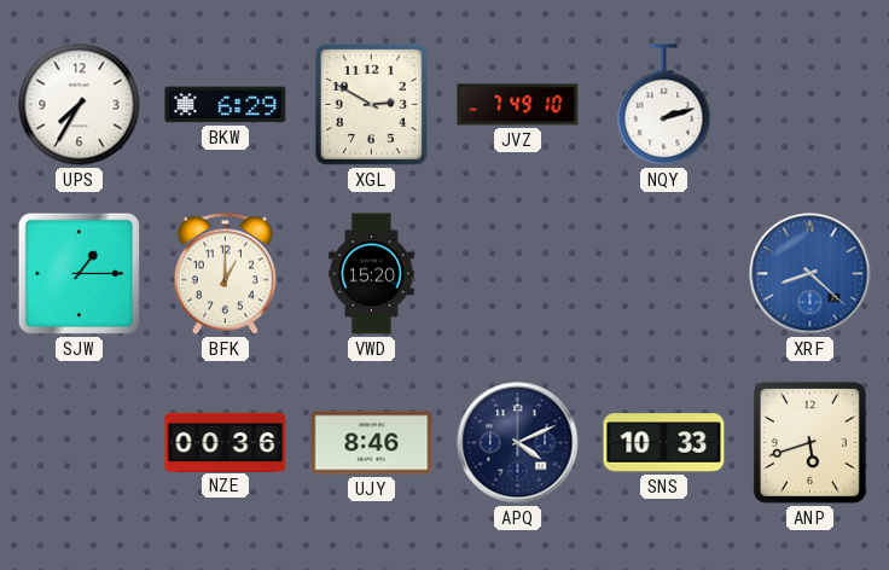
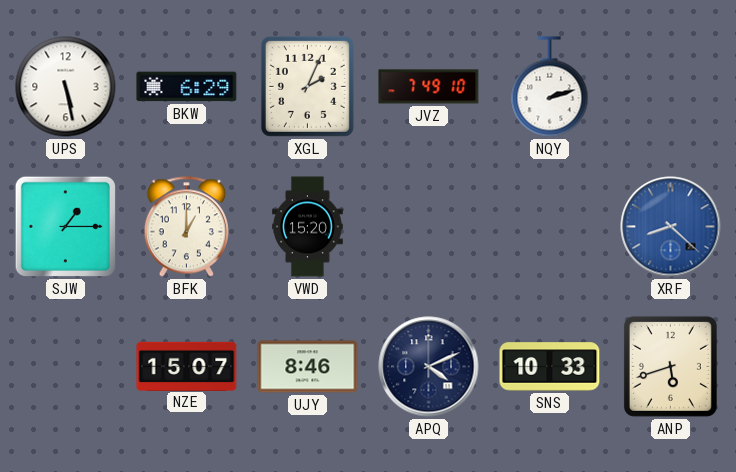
UPS: 7:35 -> 5:28
XGL: 2:50 -> 2:04
NZE: 00:36 -> 15:07
